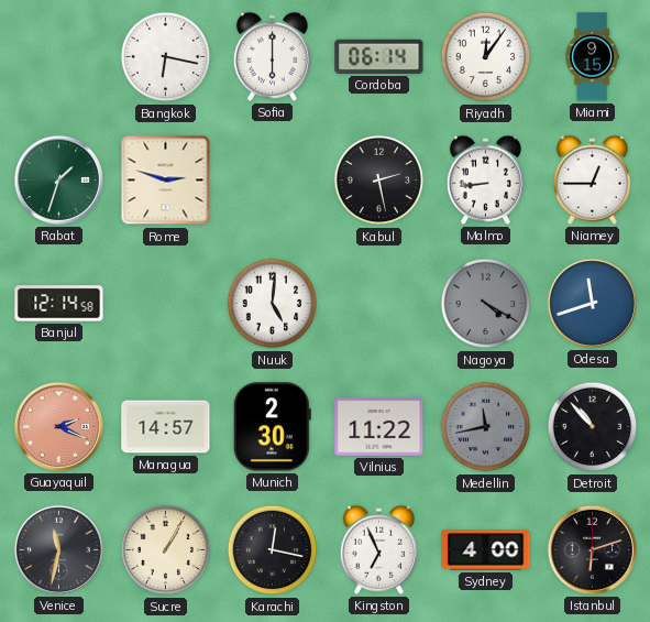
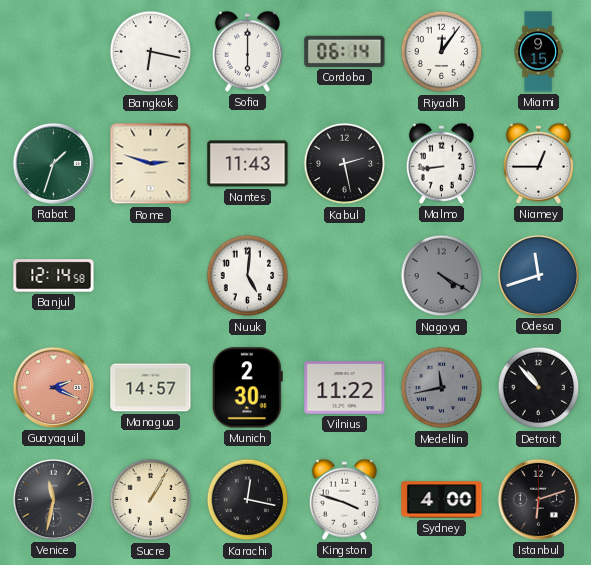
Nantes: none -> 11:43
Kingston: 6:56 -> 3:48
